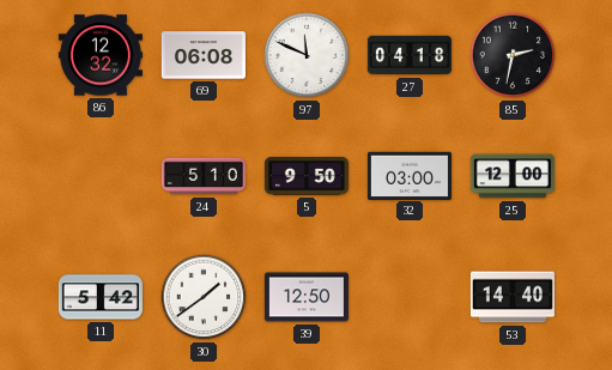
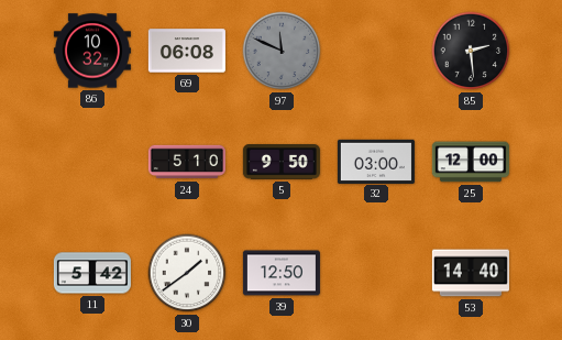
86: 12:32 -> 10:32
97 dial: white -> grey
27: 04:18 -> none
85: 2:32 -> 2:29
